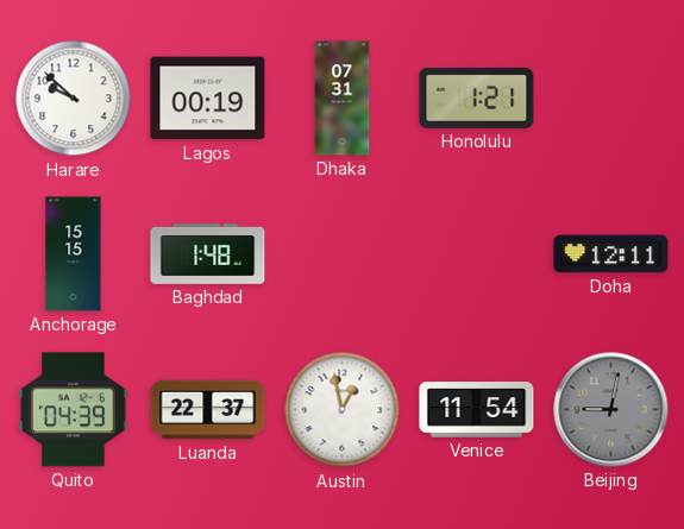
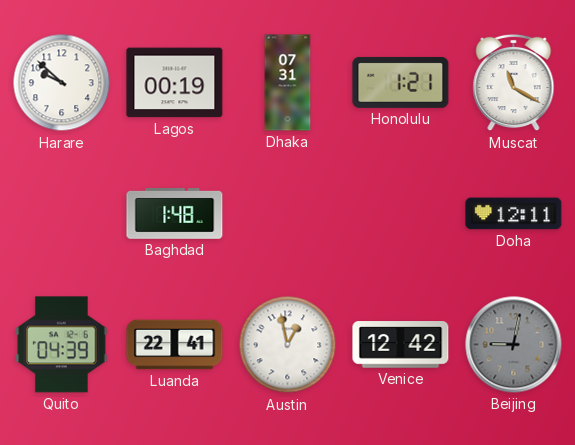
Muscat: none -> 11:20
Anchorage: 15:15 -> none
Luanda: 22:37 -> 22:41
Venice: 11:54 -> 12:42
